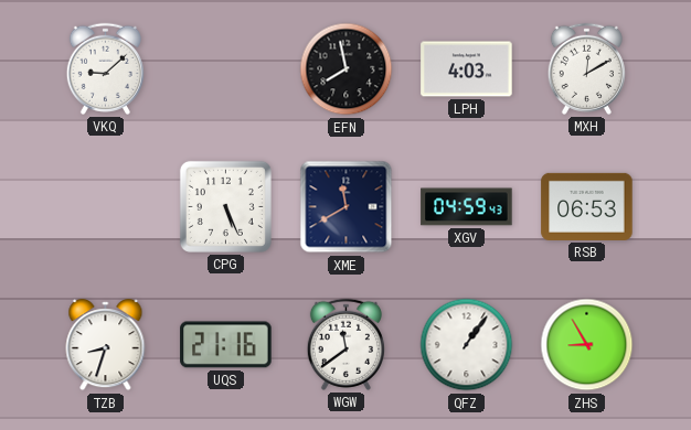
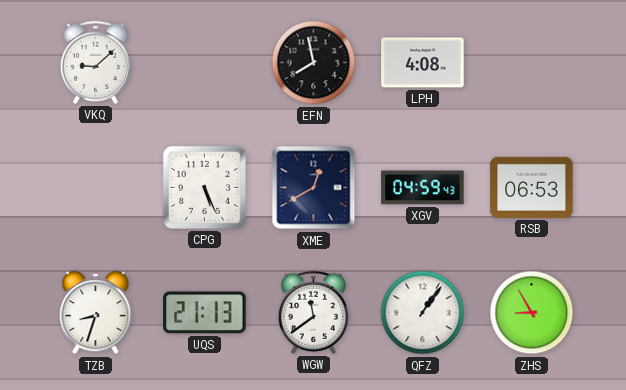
LPH: 4:03 -> 4:08
MXH: 12:10 -> none
XME: 11:40 -> 12:40
UQS: 21:16 -> 21:13
